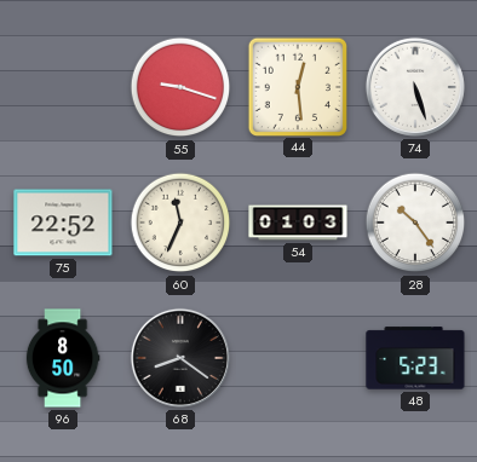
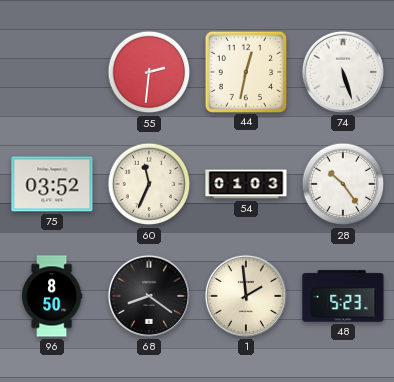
55: 9:18 -> 2:31
44: 12:29 -> 12:32
75: 22:52 -> 03:52
1: none -> 1:59
